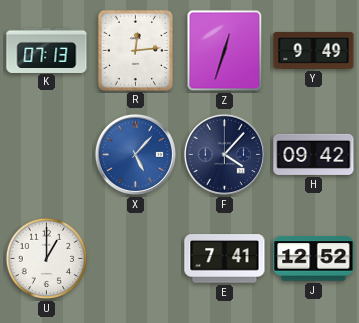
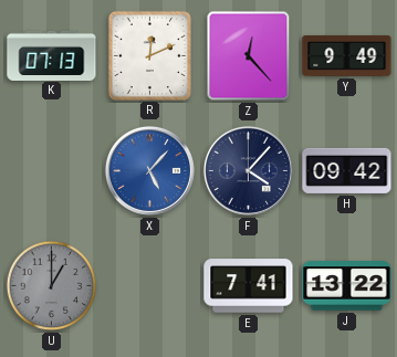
R: 12:14 -> 12:11
Z: 12:33 -> 12:23
U dial: white -> grey
J: 12:52 -> 13:22
